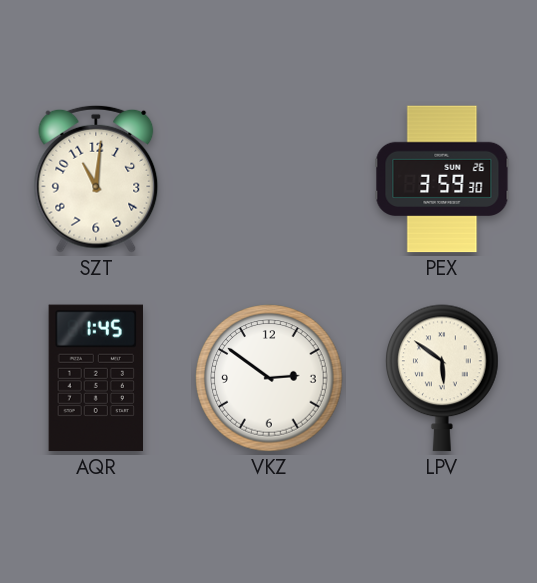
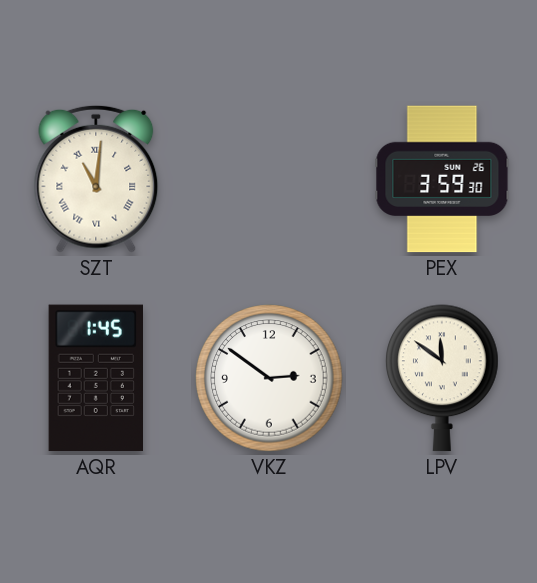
SZT numerals: Arabic -> Roman
LPV: 5:51 -> 11:51
